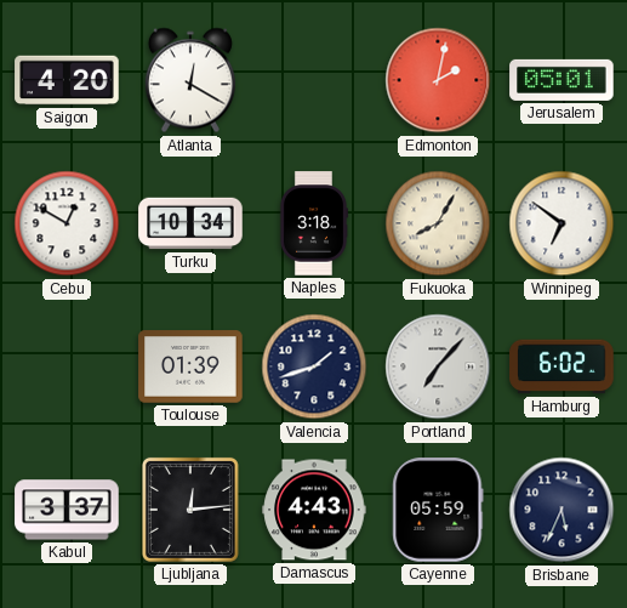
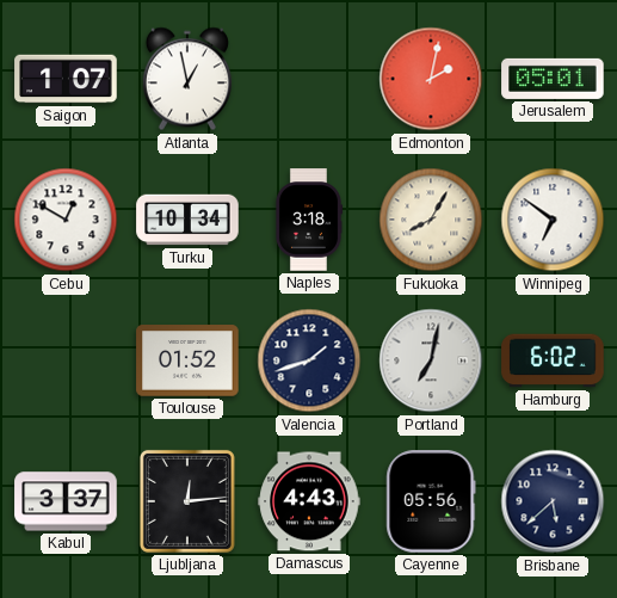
Saigon: 4:20 -> 1:07
Atlanta: 12:20 -> 12:58
Toulouse: 01:39 -> 01:52
Portland: 7:07 -> 7:02
Cayenne: 05:59 -> 05:56
Brisbane: 5:34 -> 5:38
